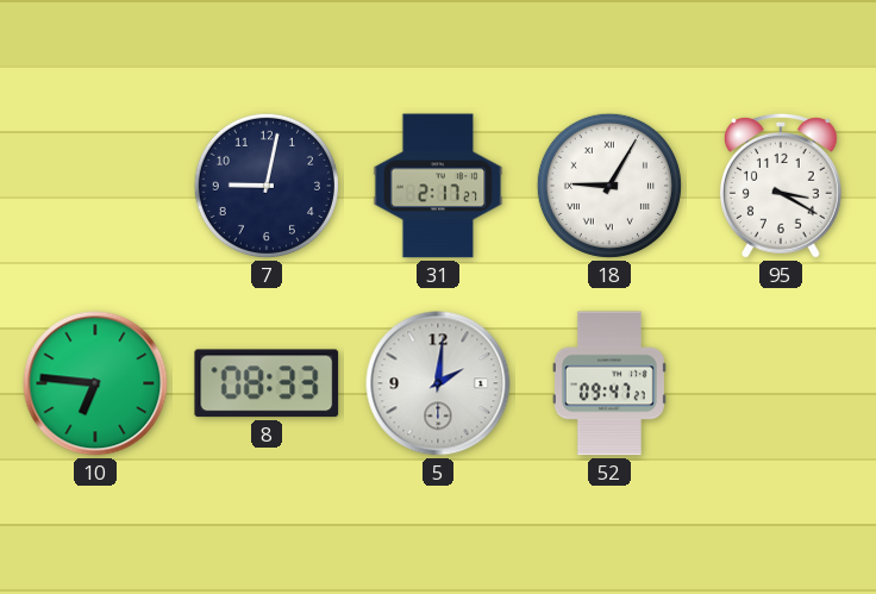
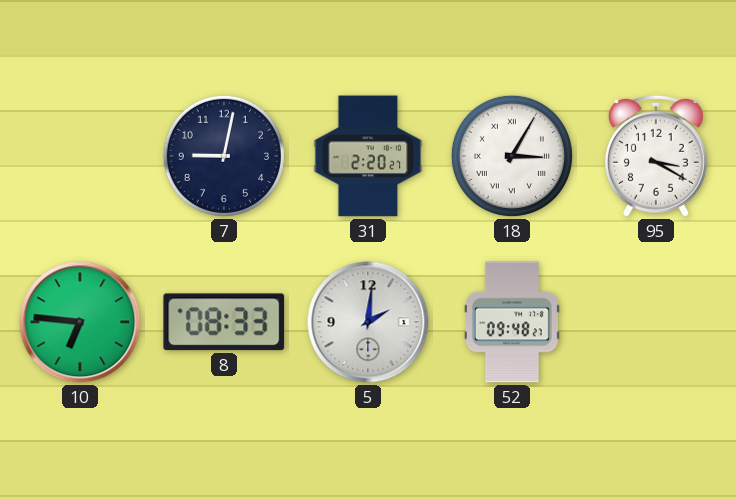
31: 2:17 -> 2:20
18: 9:05 -> 3:05
52: 09:47 -> 09:48
